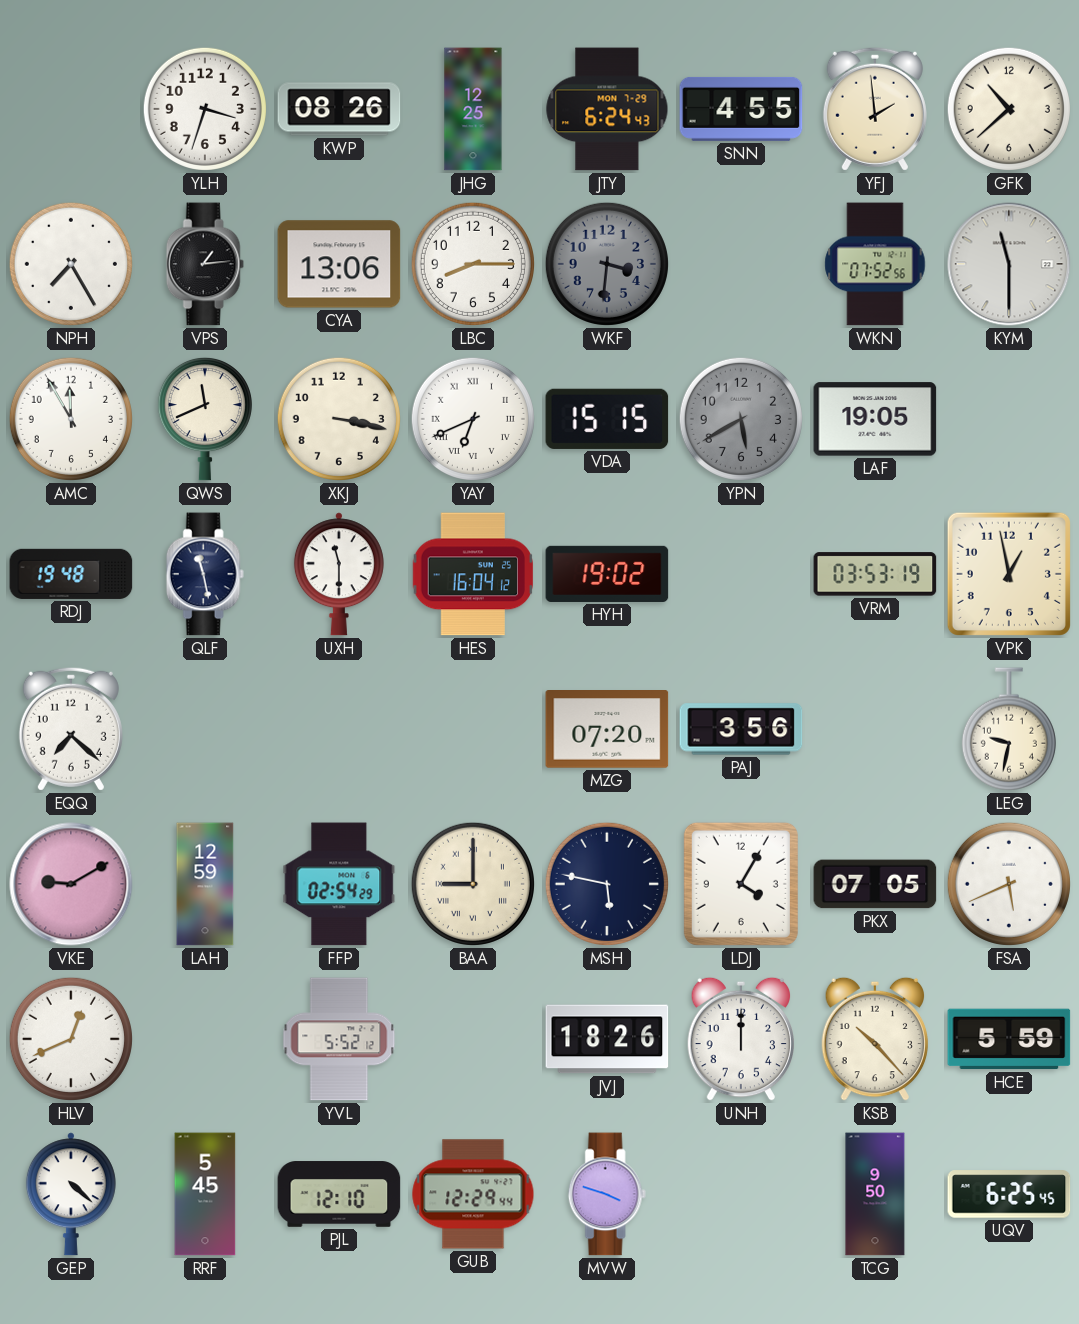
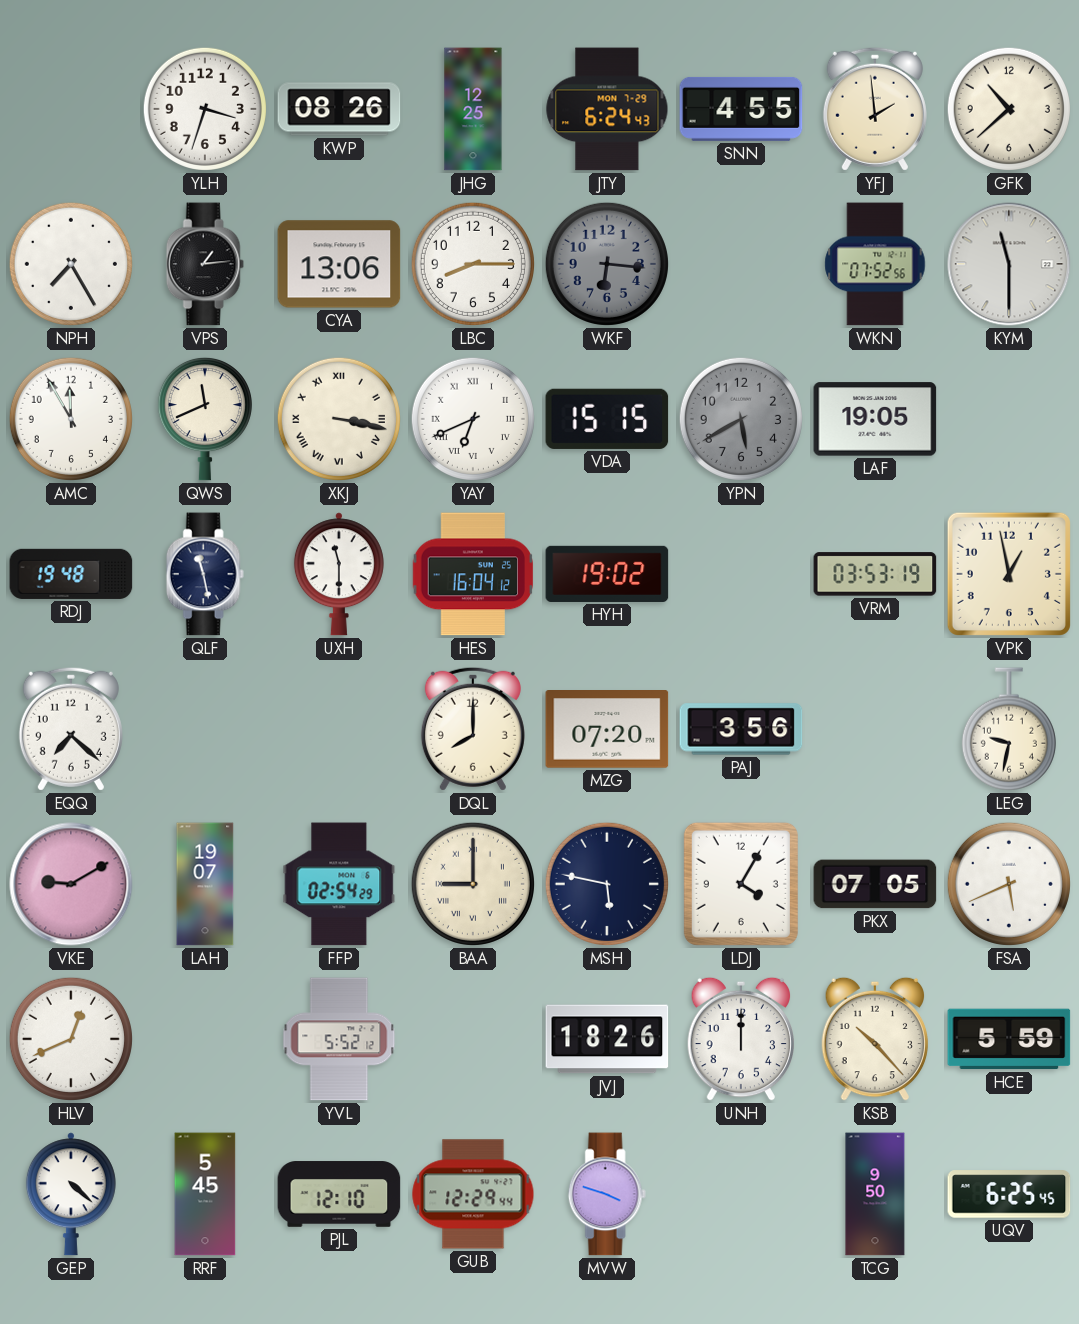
WKF: 3:31 -> 6:16
XKJ numerals: Arabic -> Roman
DQL: none -> 8:00
LAH: 12:59 -> 19:07
